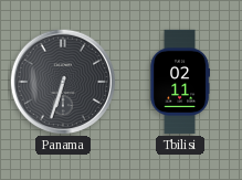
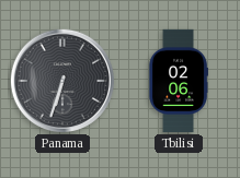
Tbilisi: 02:11 -> 02:06
